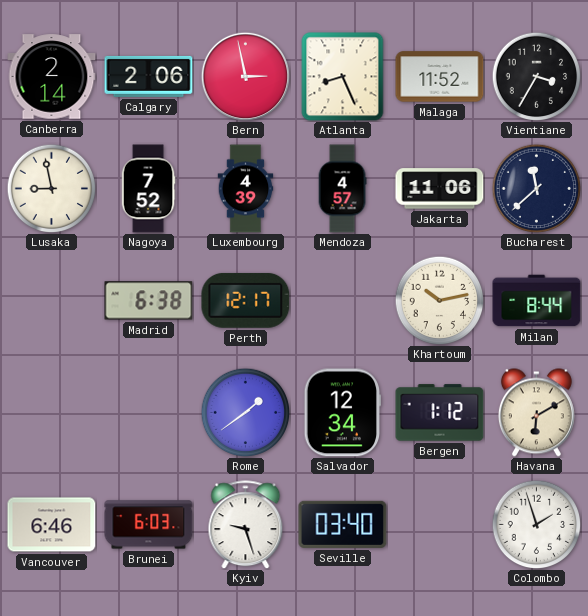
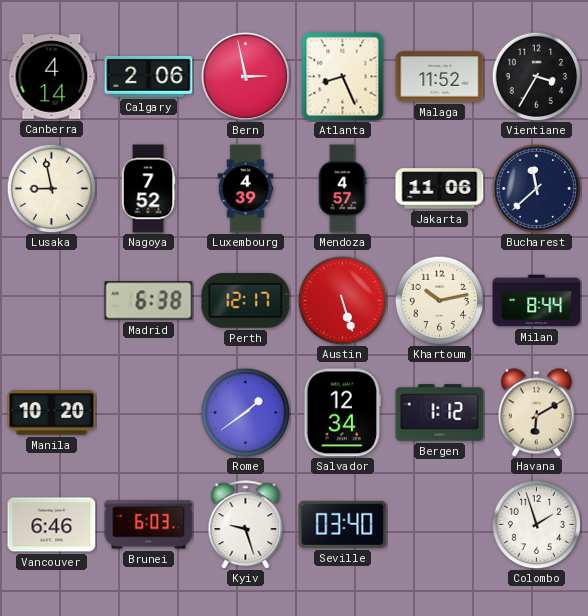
Canberra: 2:14 -> 4:14
Austin: none -> 5:27
Manila: none -> 10:20
